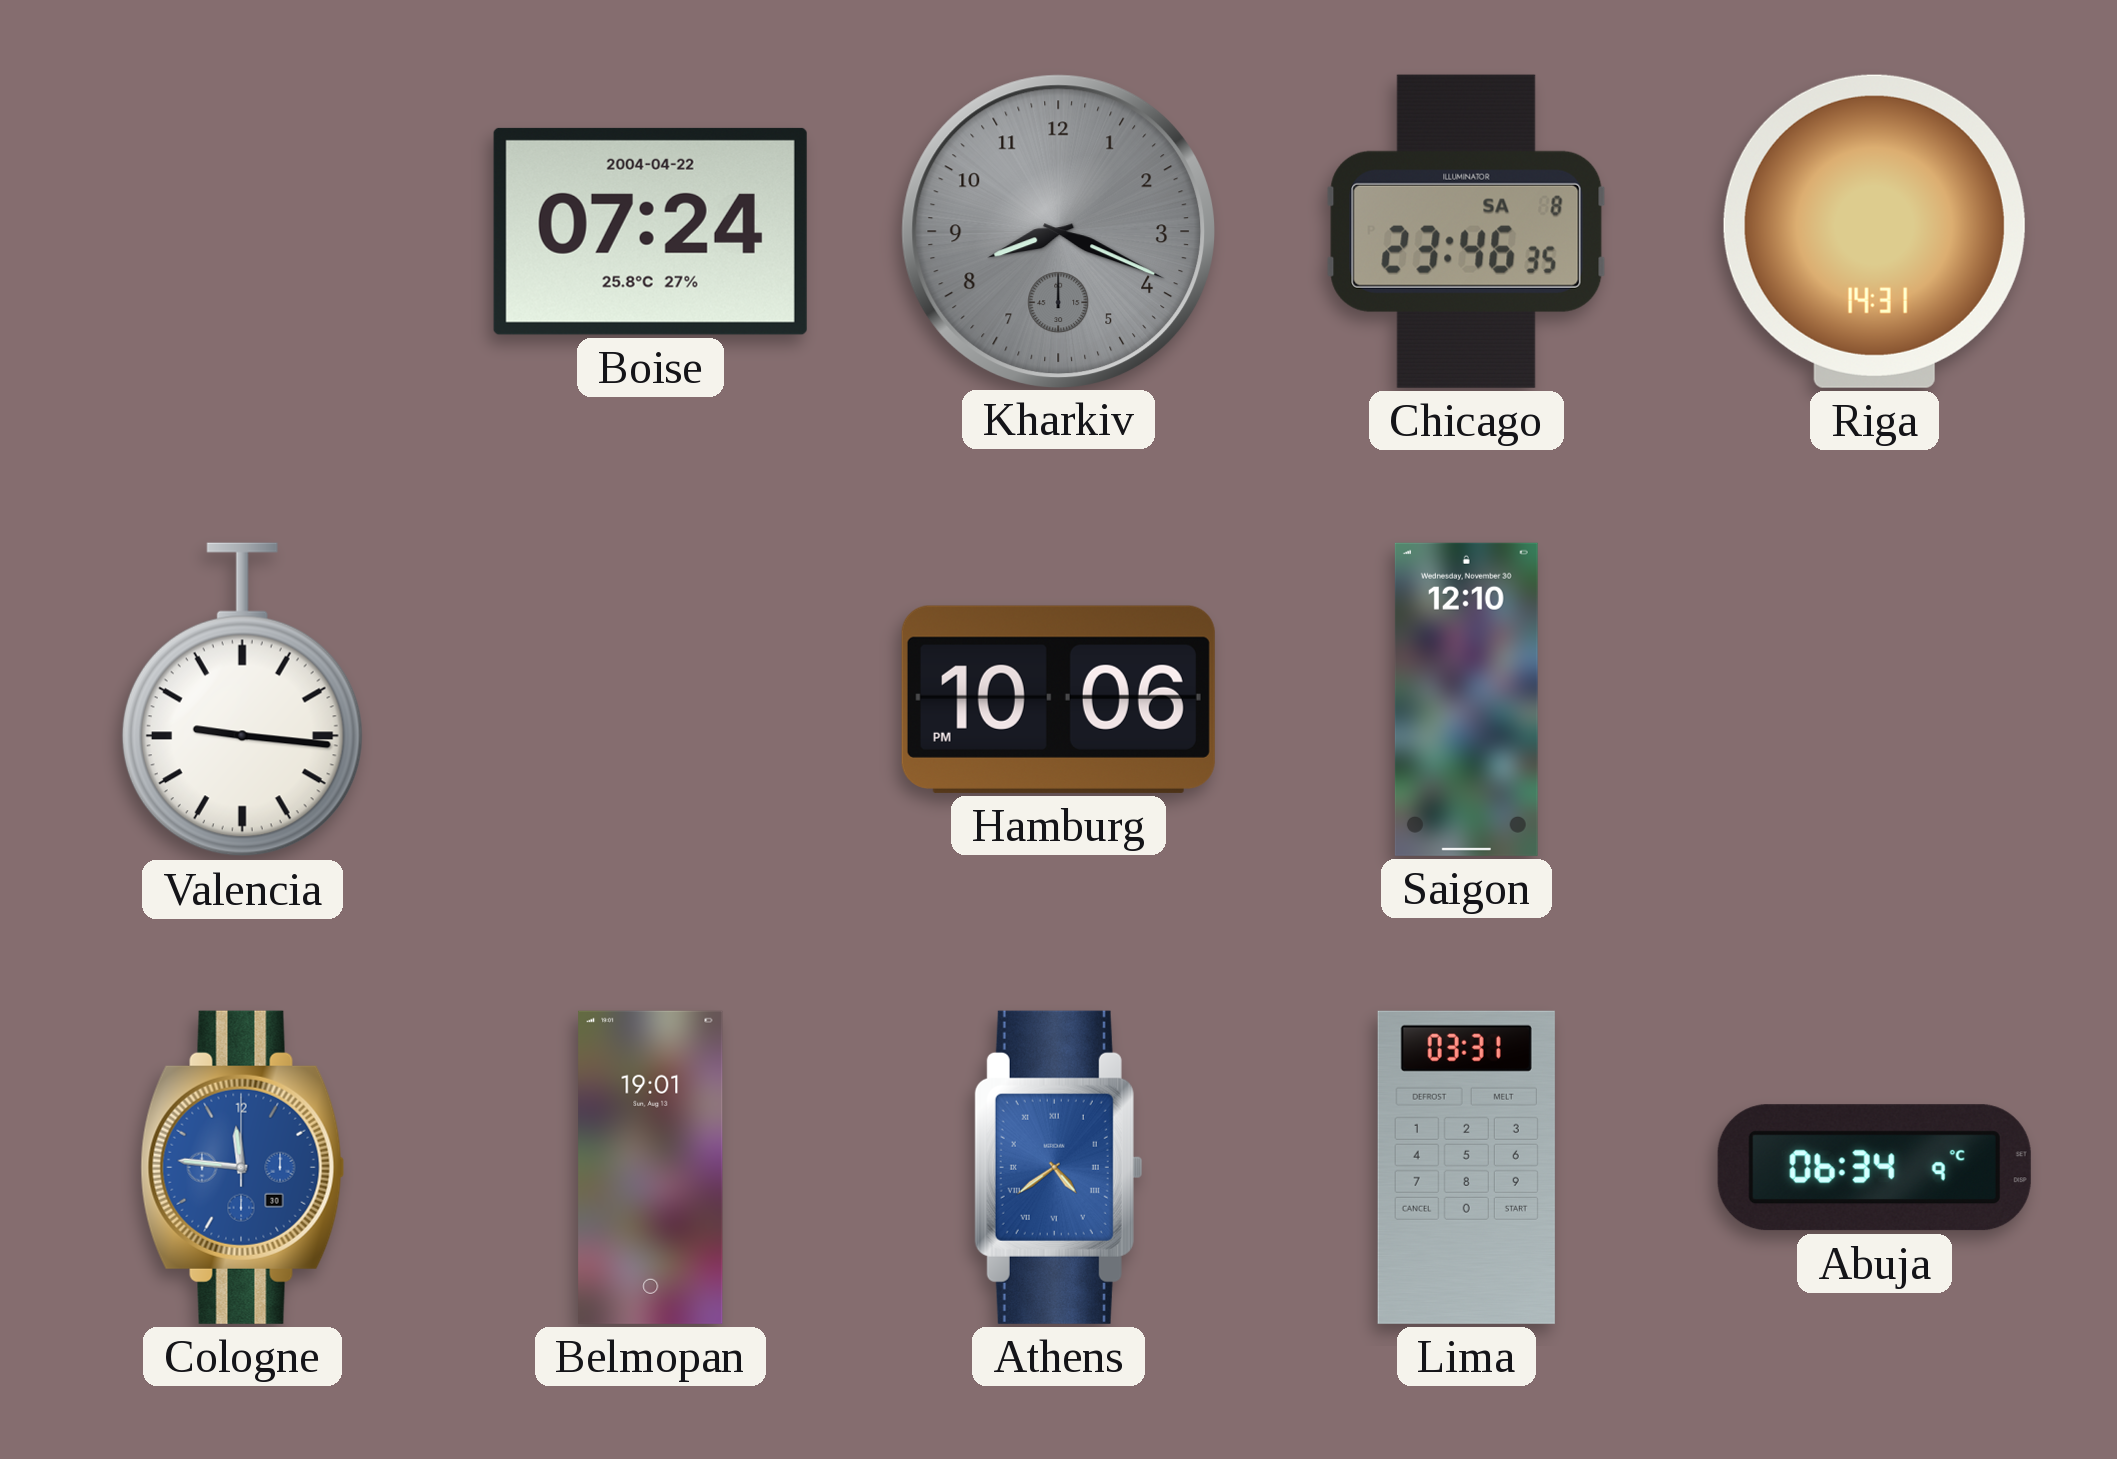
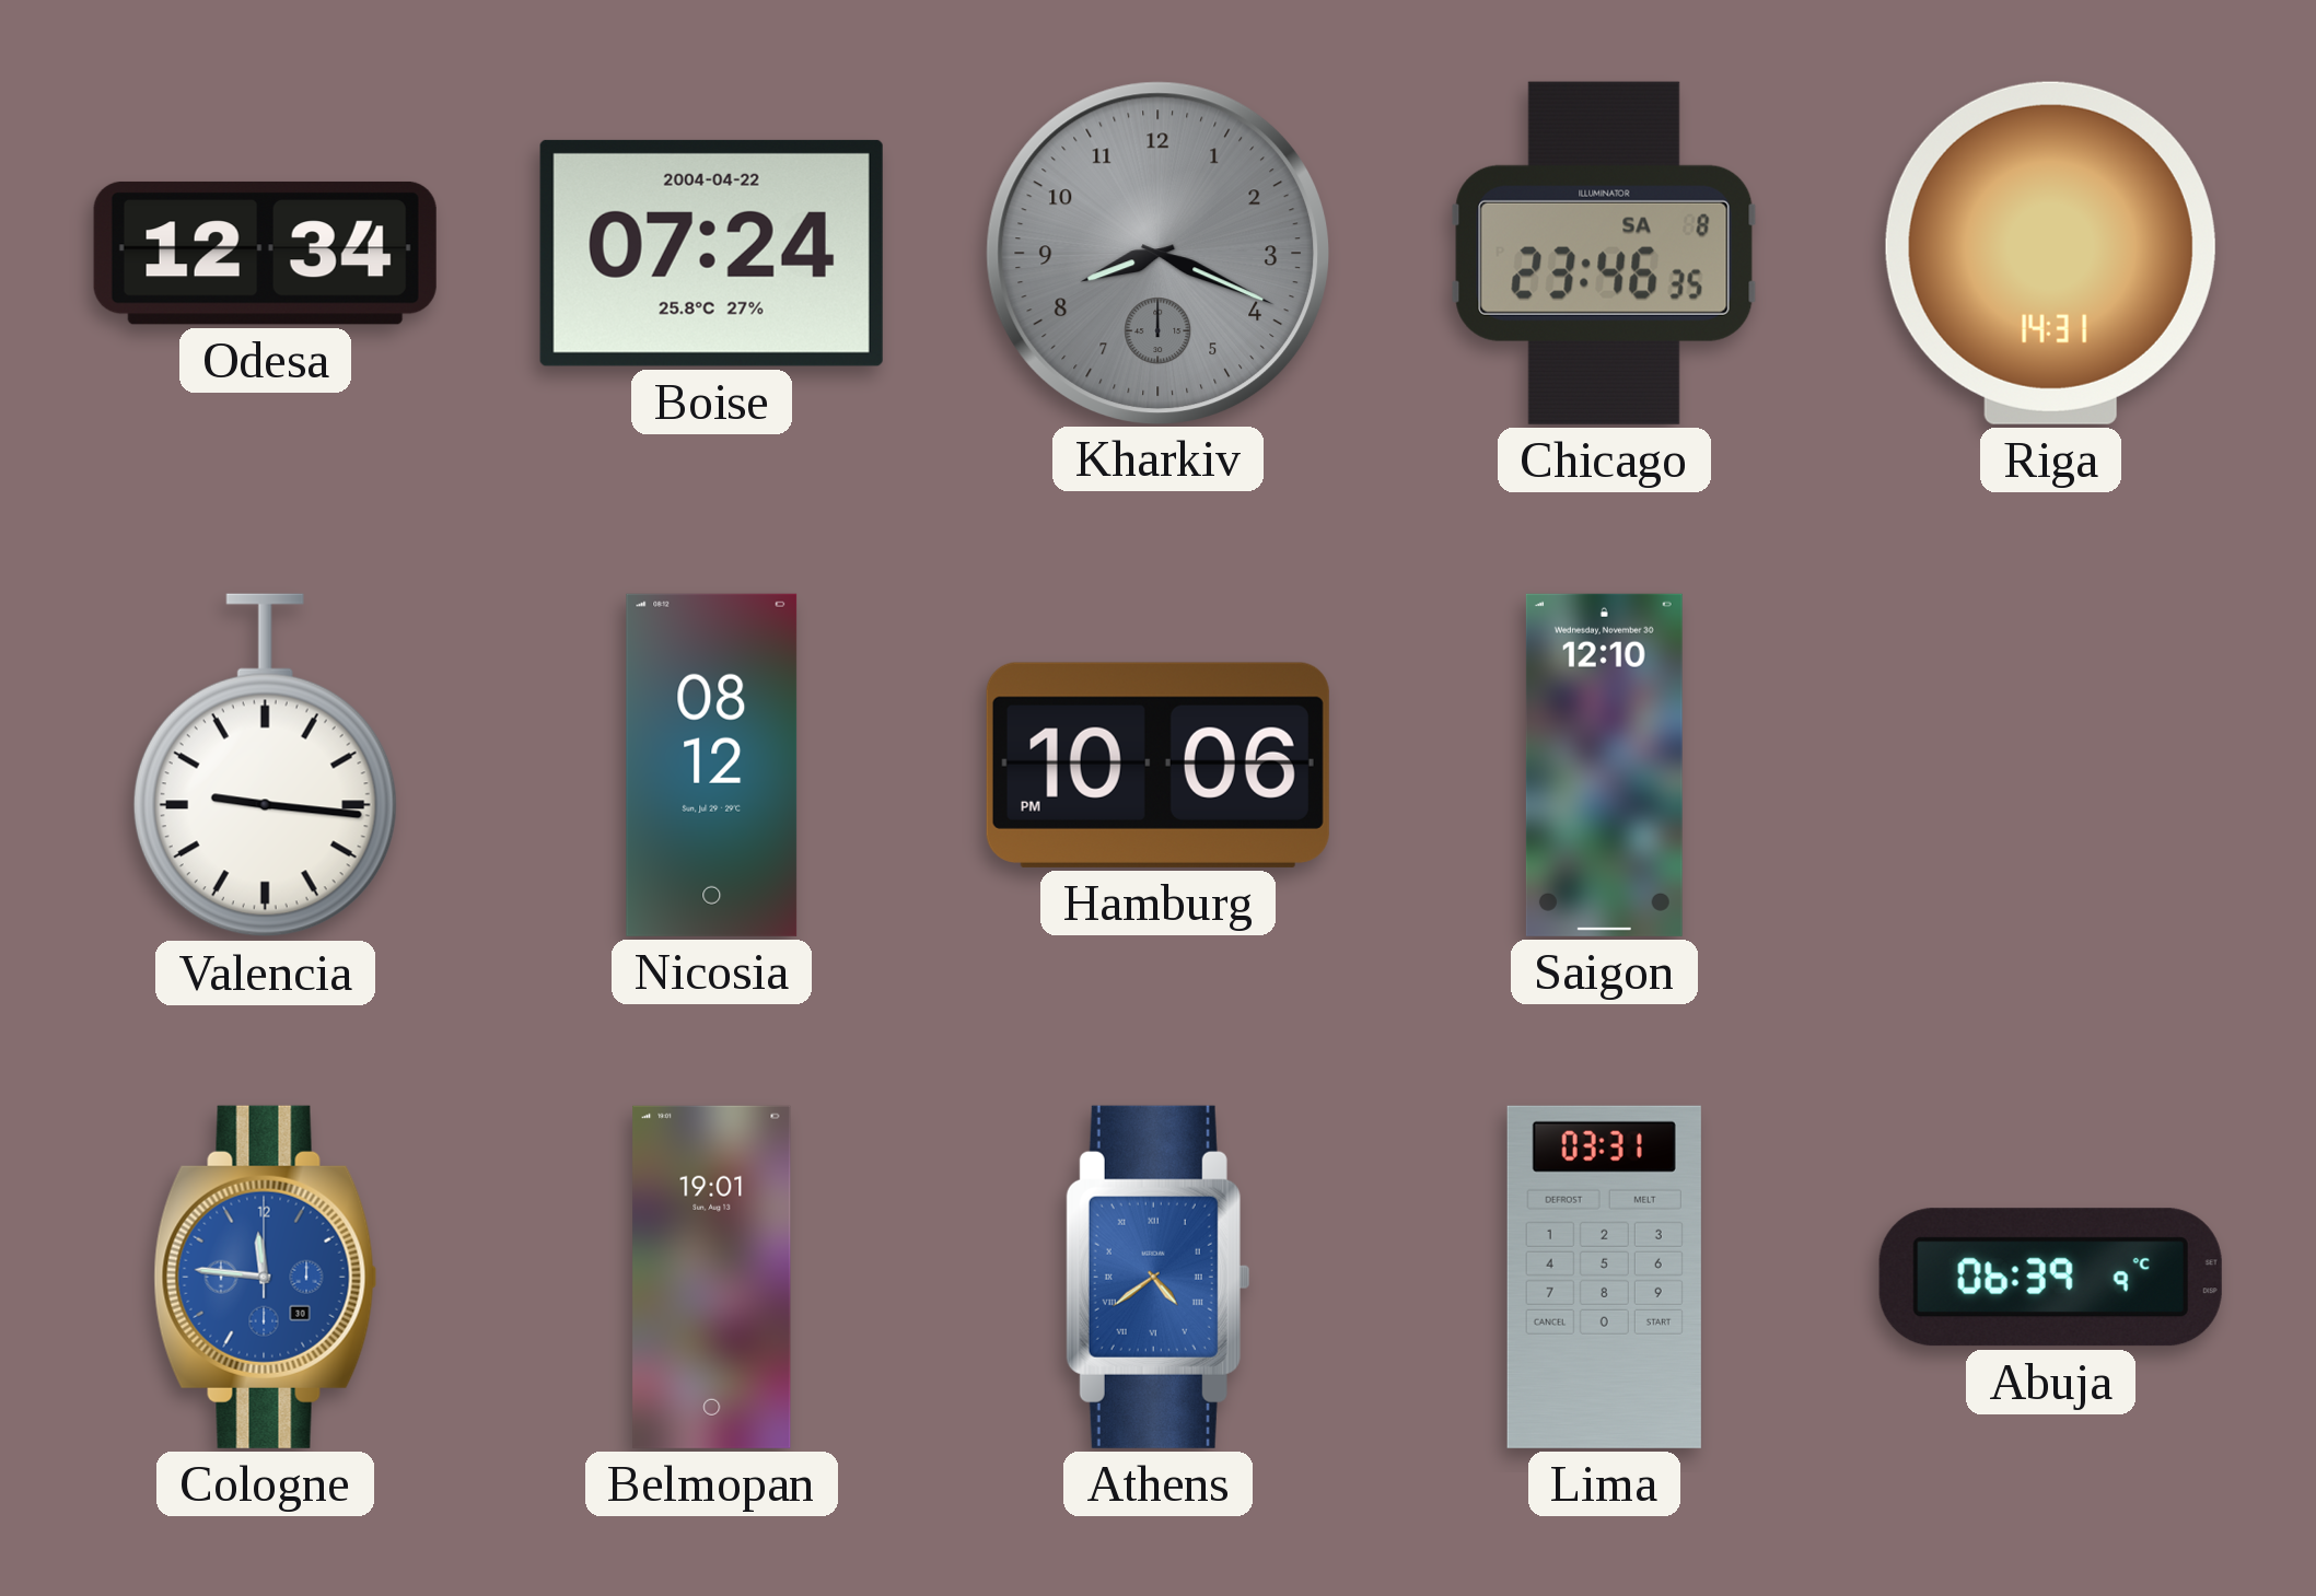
Odesa: none -> 12:34
Nicosia: none -> 08:12
Abuja: 06:34 -> 06:39
